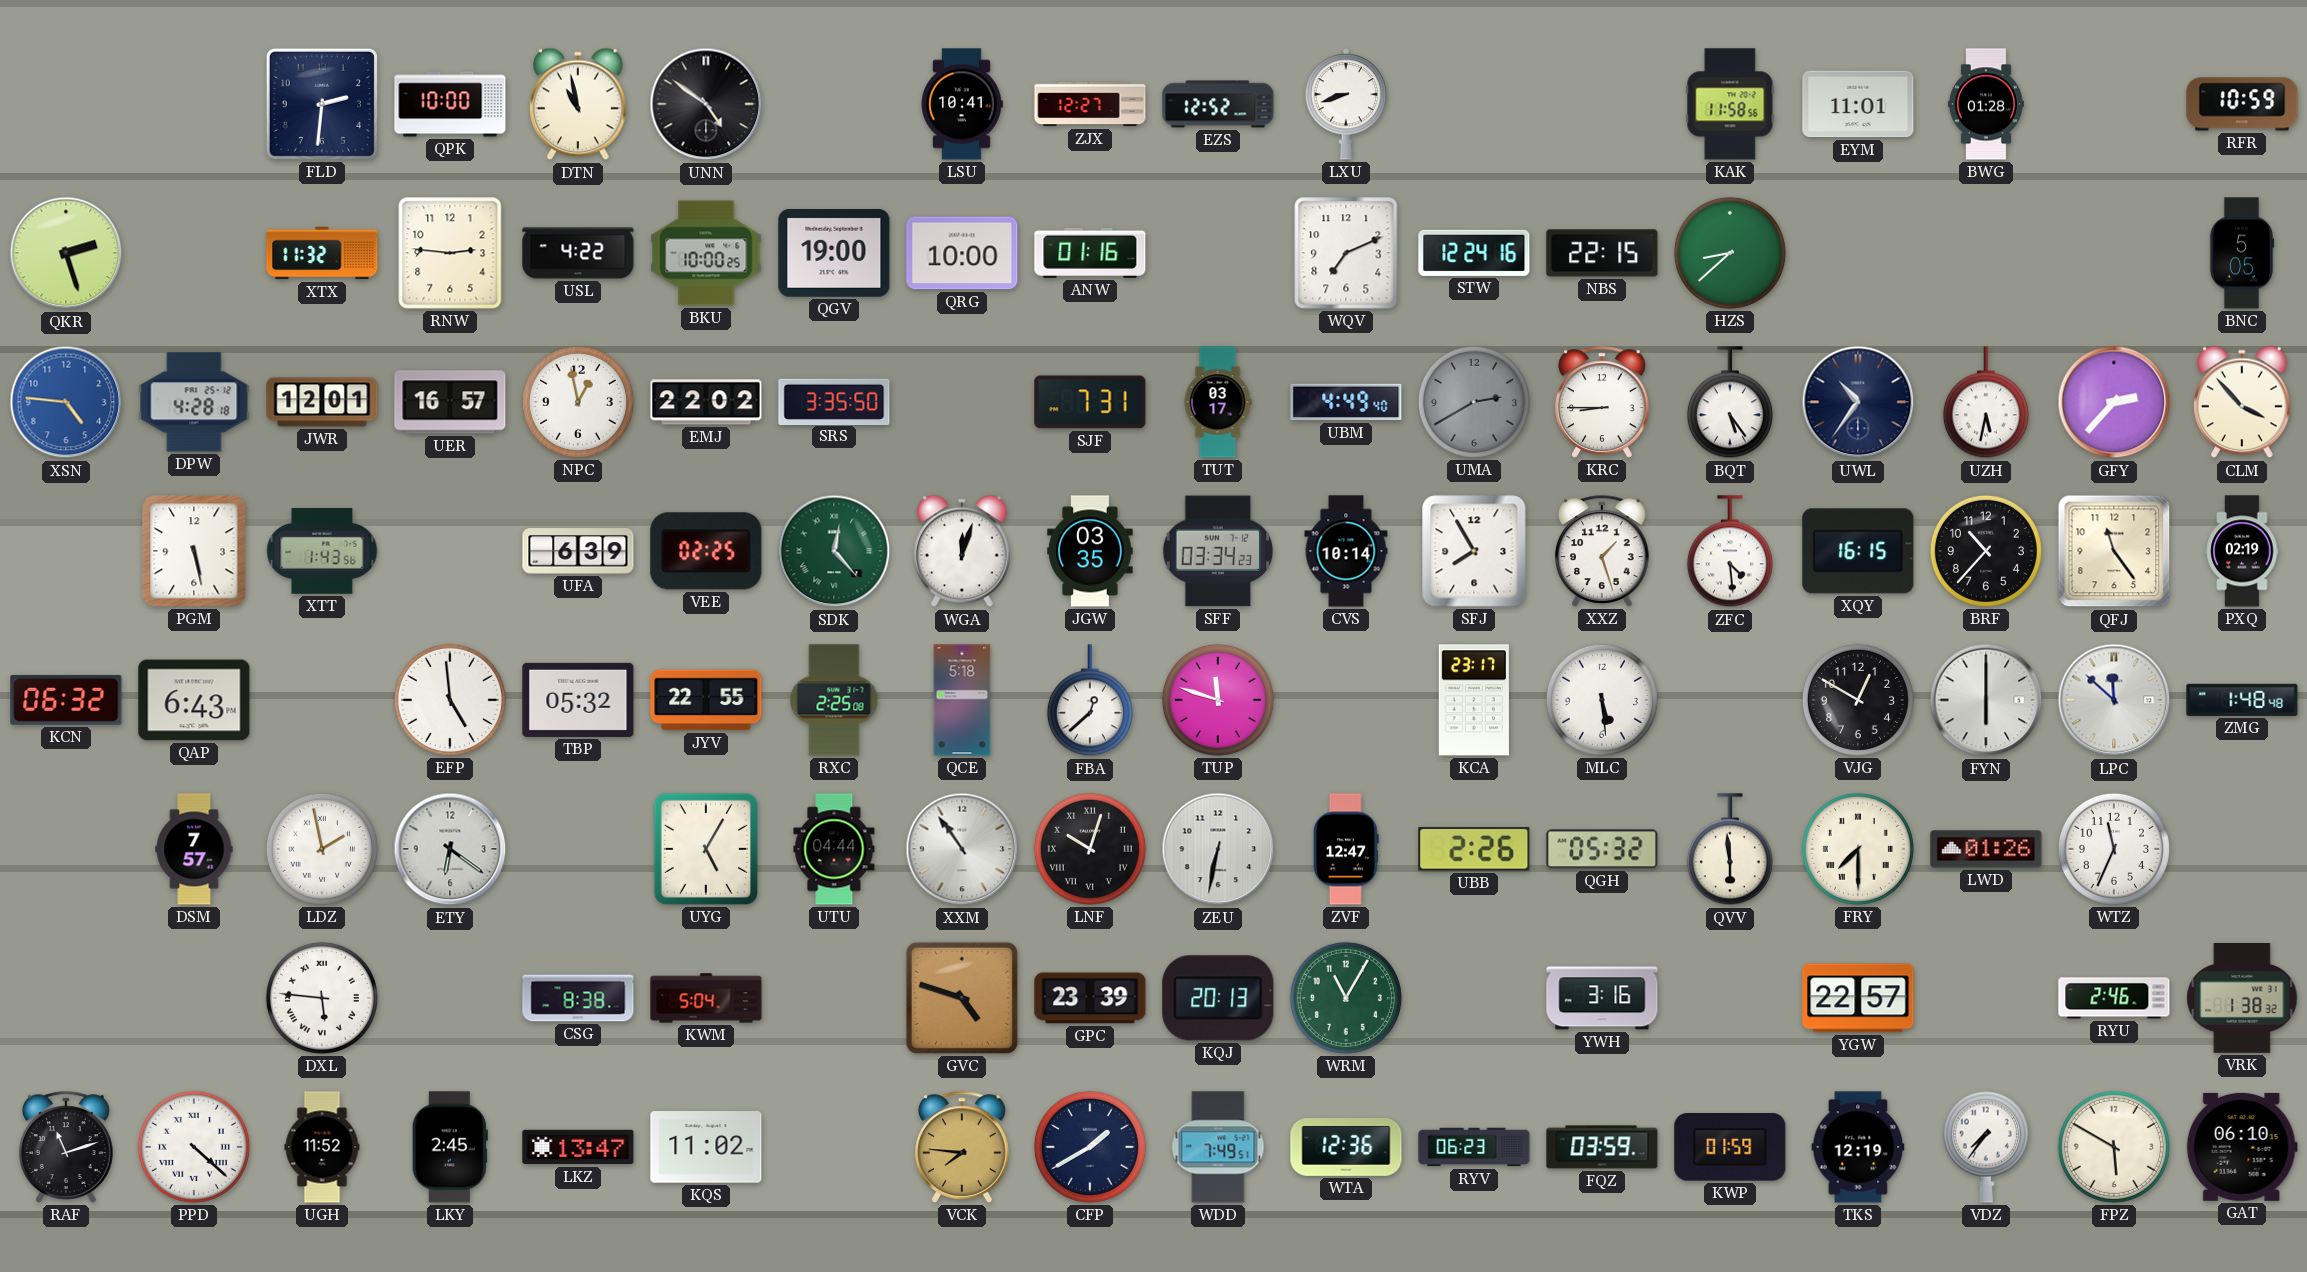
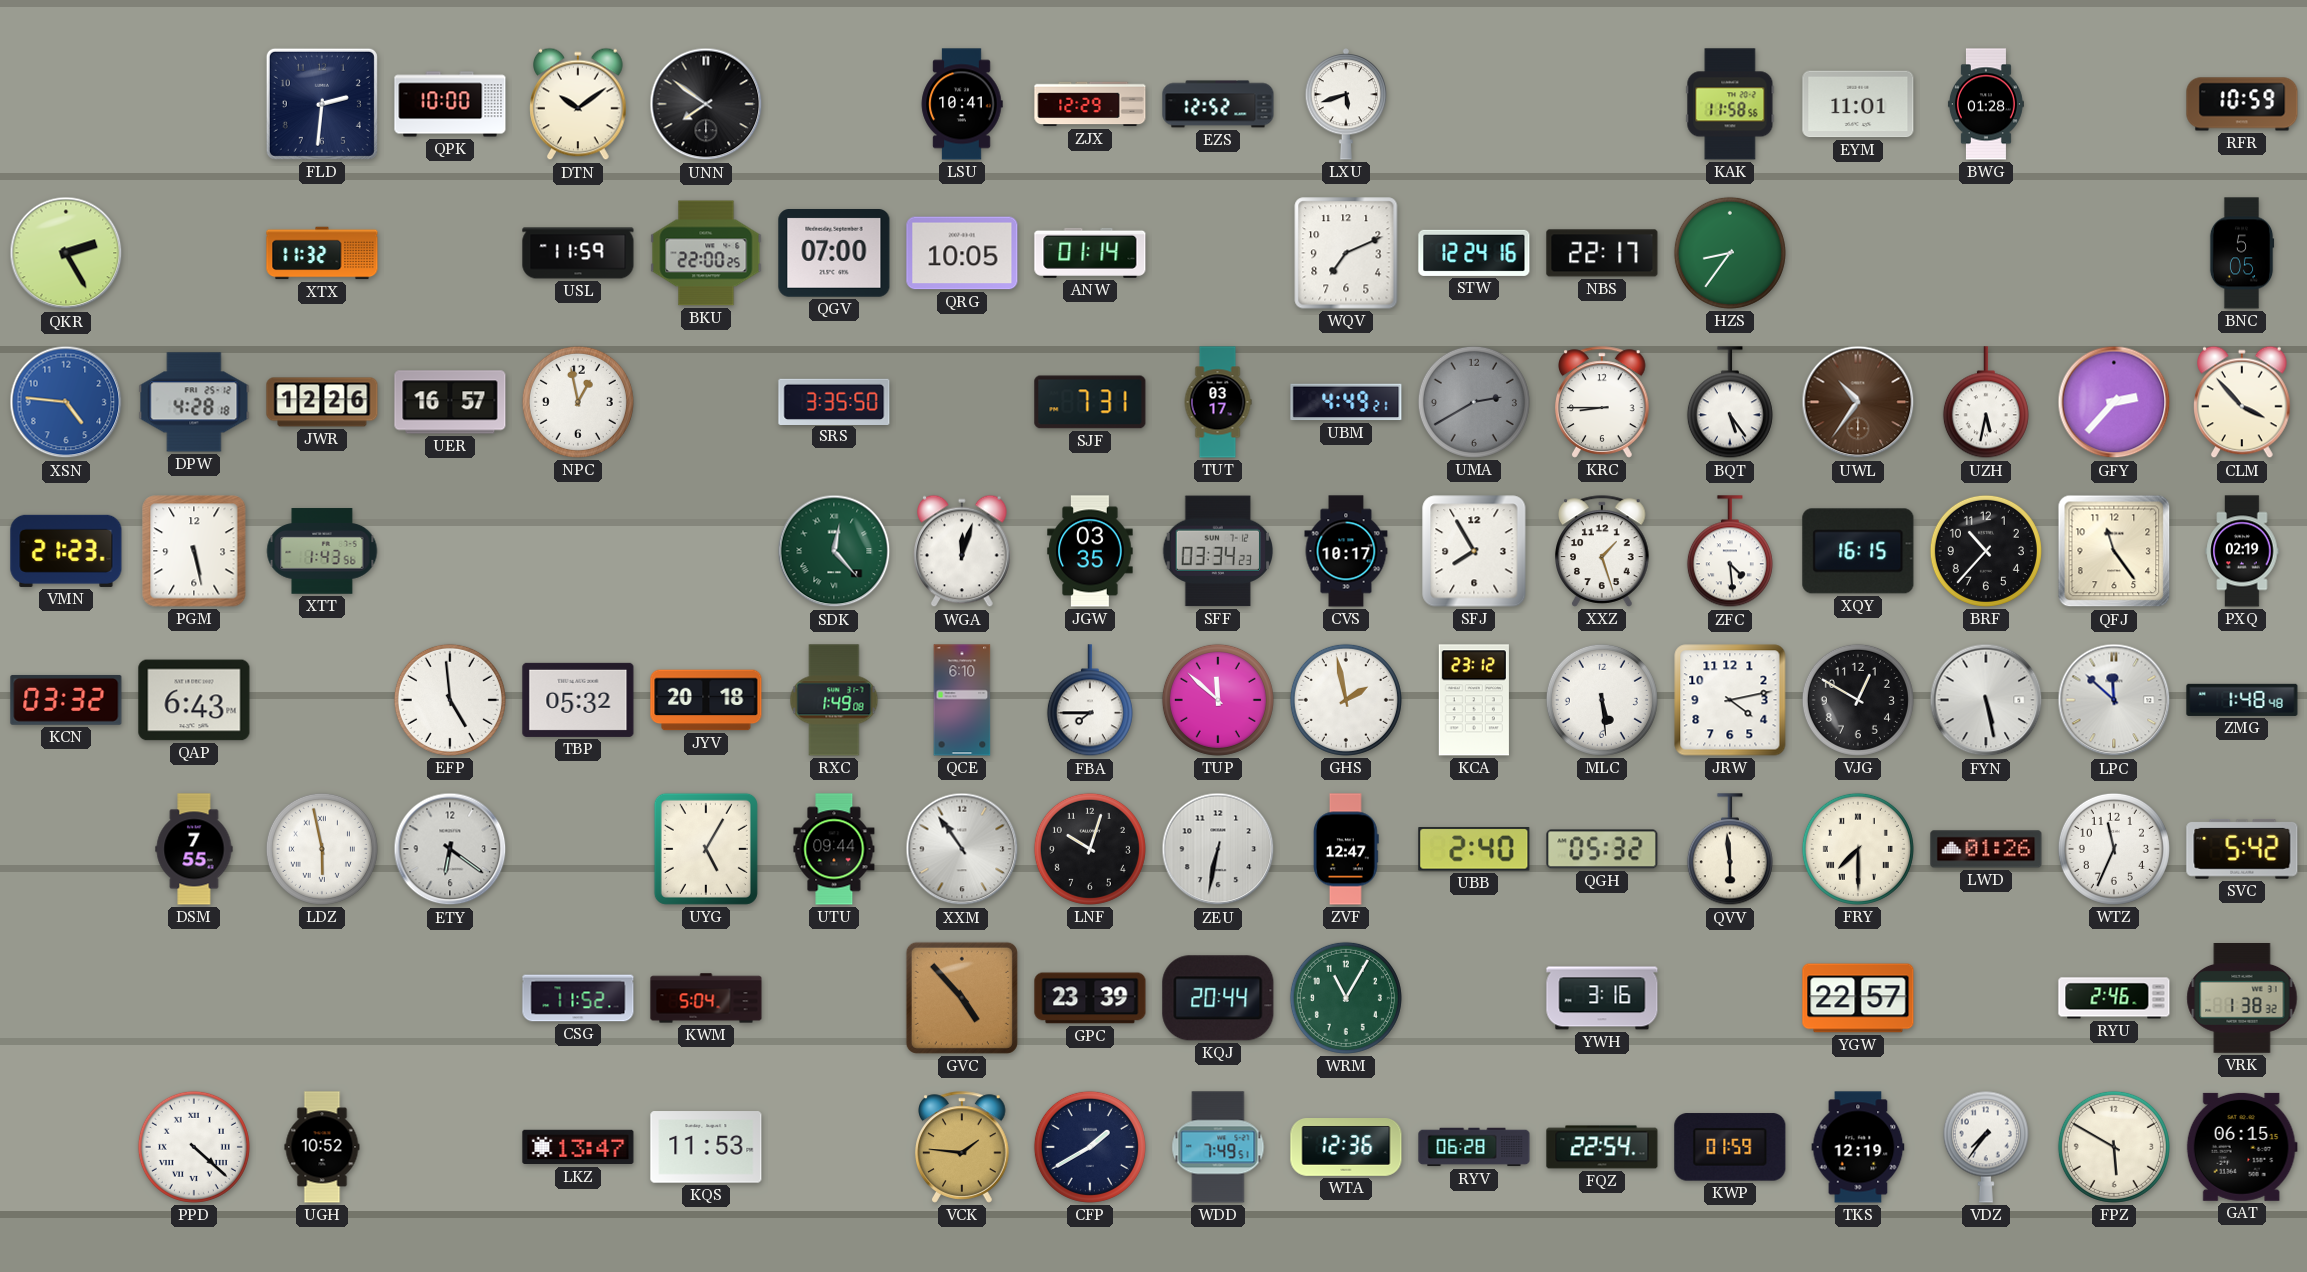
DTN: 10:58 -> 10:09
UNN: 4:51 -> 7:51
ZJX: 12:27 -> 12:29
LXU: 8:42 -> 5:42
QKR: 2:27 -> 2:25
RNW: 2:46 -> none
USL: 4:22 -> 11:59
BKU: 10:00 -> 22:00
QGV: 19:00 -> 07:00
QRG: 10:00 -> 10:05
ANW: 01:16 -> 01:14
NBS: 22:15 -> 22:17
HZS: 8:38 -> 8:36
JWR: 12:01 -> 12:26
EMJ: 22:02 -> none
UBM: 4:49:40 -> 4:49:21
UWL dial: navy -> brown
VMN: none -> 21:23
UFA: 6:39 -> none
VEE: 02:25 -> none
CVS: 10:14 -> 10:17
KCN: 06:32 -> 03:32
JYV: 22:55 -> 20:18
RXC: 2:25 -> 1:49
QCE: 5:18 -> 6:10
FBA: 12:38 -> 7:45
TUP: 11:48 -> 11:52
GHS: none -> 1:58
KCA: 23:17 -> 23:12
JRW: none -> 4:13
FYN: 6:00 -> 5:28
DSM: 7:57 -> 7:55
LDZ: 1:58 -> 5:58
UTU: 04:44 -> 09:44
LNF numerals: Roman -> Arabic
UBB: 2:26 -> 2:40
SVC: none -> 5:42
DXL: 5:46 -> none
CSG: 8:38 -> 11:52
GVC: 4:48 -> 4:53
KQJ: 20:13 -> 20:44
RAF: 11:12 -> none
UGH: 11:52 -> 10:52
LKY: 2:45 -> none
KQS: 11:02 -> 11:53
VCK: 7:46 -> 1:46
RYV: 06:23 -> 06:28
FQZ: 03:59 -> 22:54
GAT: 06:10 -> 06:15
